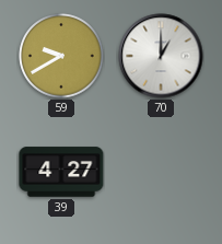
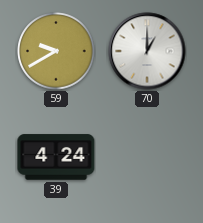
39: 4:27 -> 4:24
